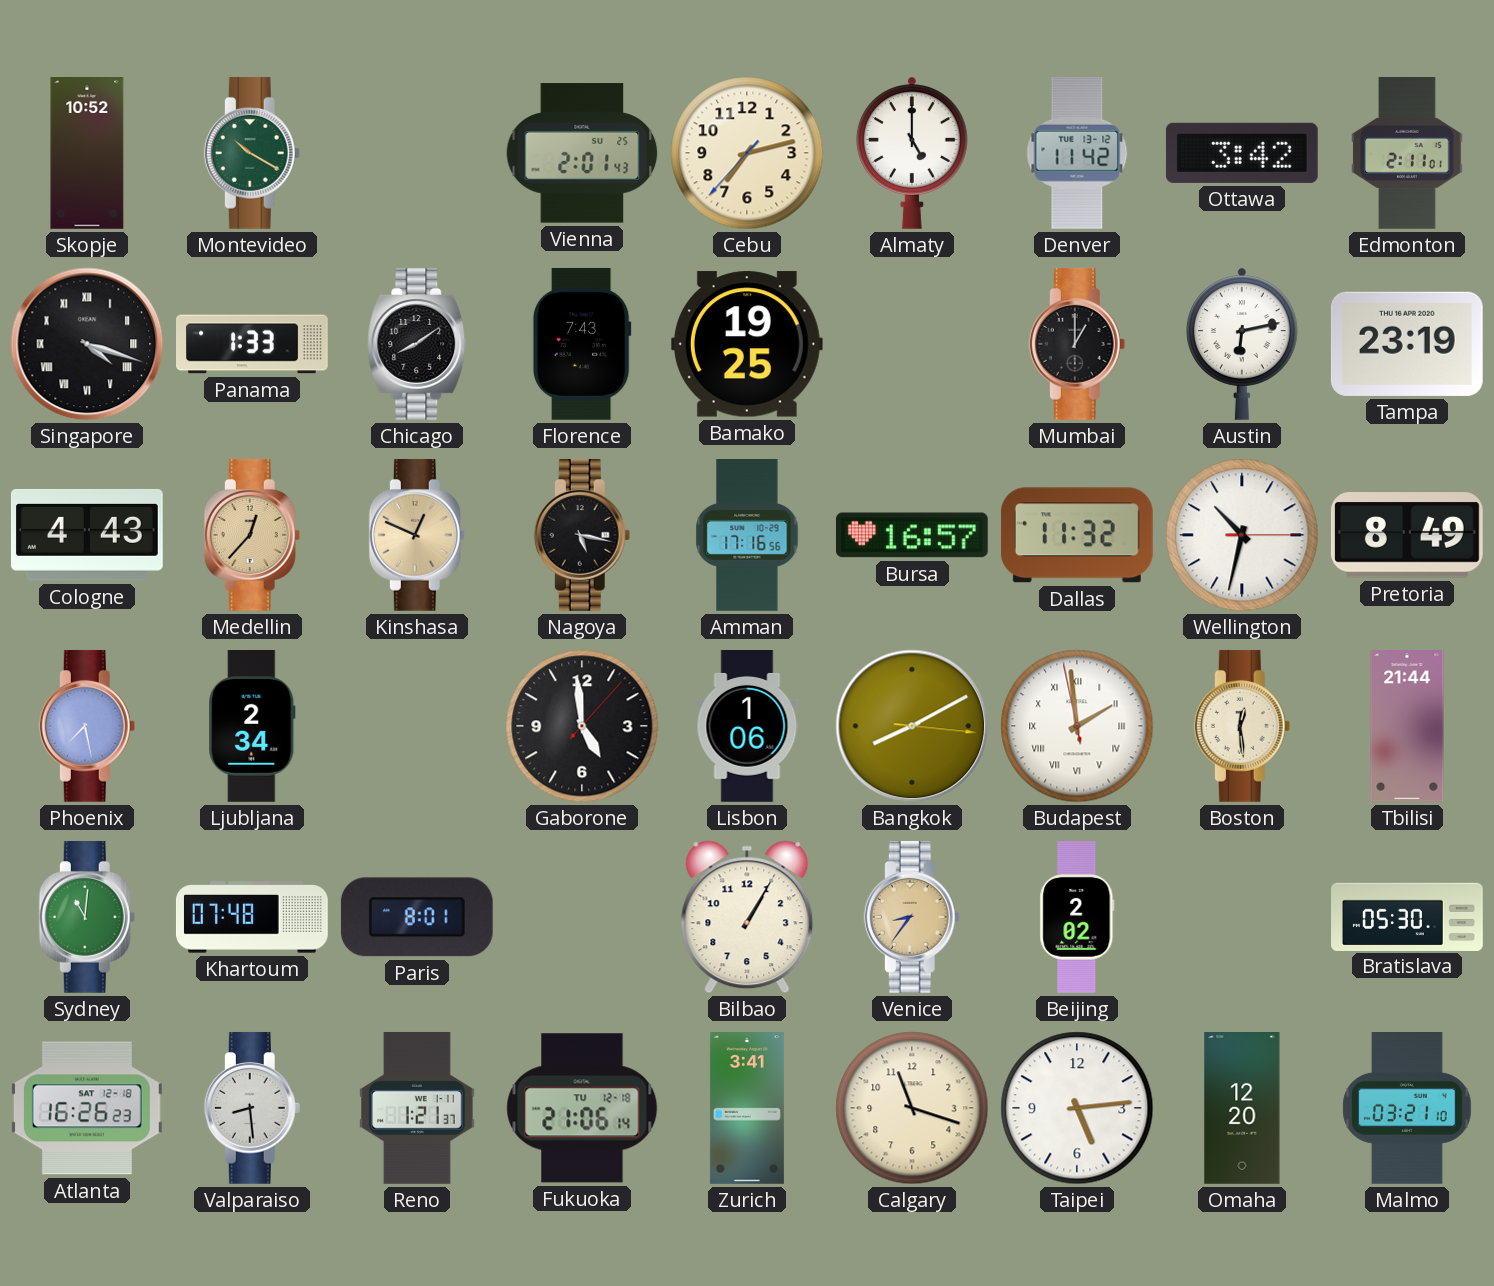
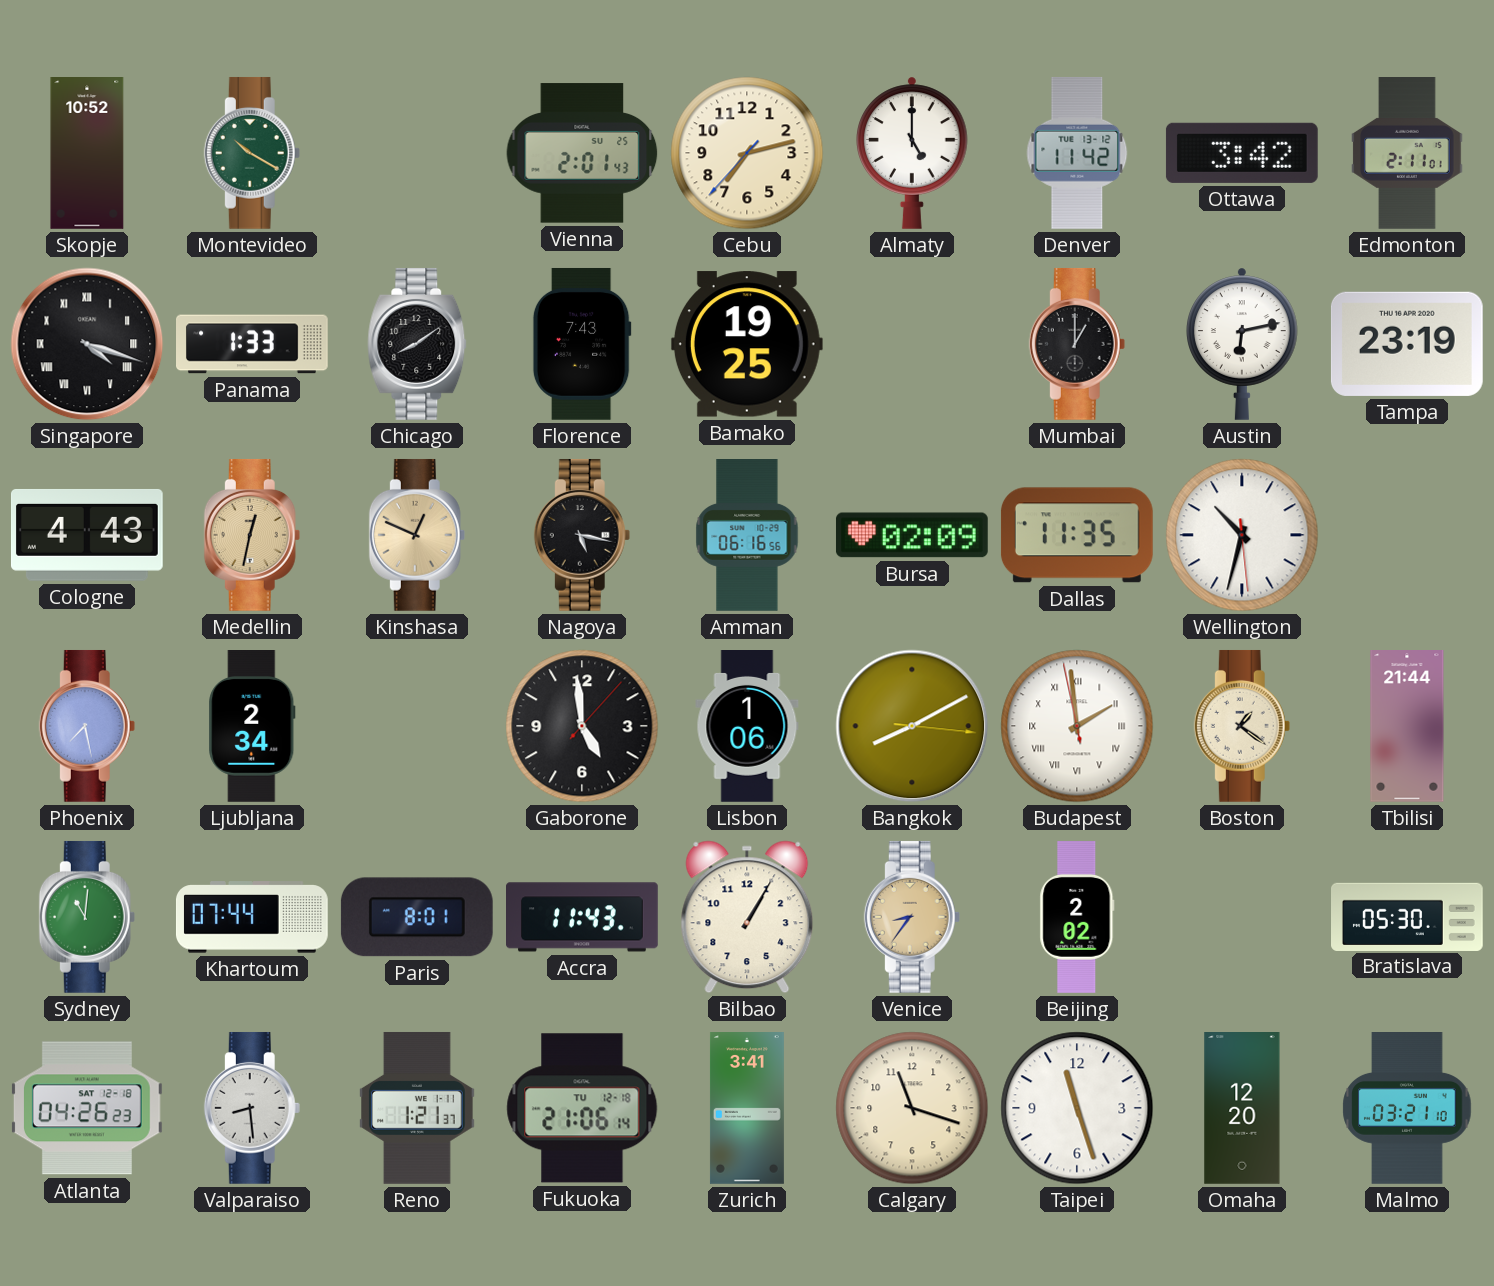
Medellin: 12:37 -> 12:32
Amman: 17:16 -> 06:16
Bursa: 16:57 -> 02:09
Dallas: 11:32 -> 11:35
Wellington: 10:32:15 -> 10:32:29
Pretoria: 8:49 -> none
Boston: 12:29 -> 1:21
Khartoum: 07:48 -> 07:44
Accra: none -> 11:43
Atlanta: 16:26 -> 04:26
Taipei: 5:14 -> 11:27
